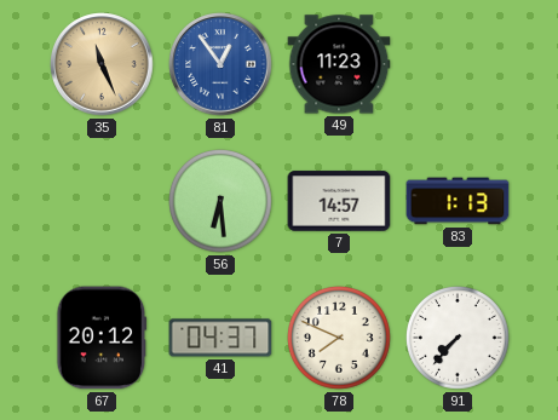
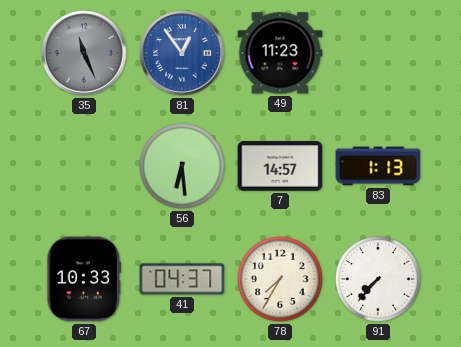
35 dial: champagne -> grey
67: 20:12 -> 10:33
78: 7:49 -> 7:35
